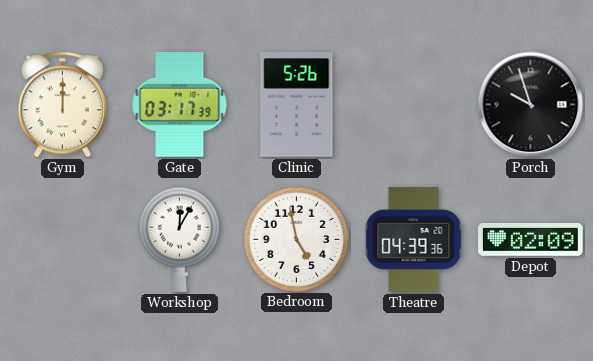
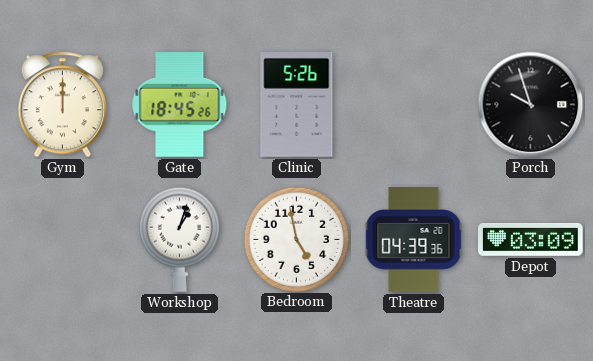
Gate: 03:17 -> 18:45
Workshop: 12:05 -> 1:03
Depot: 02:09 -> 03:09
